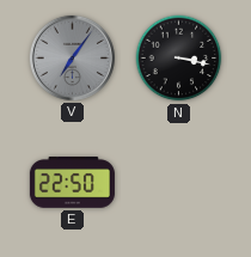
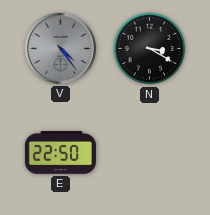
V: 7:06 -> 4:24
N: 3:17 -> 3:20
